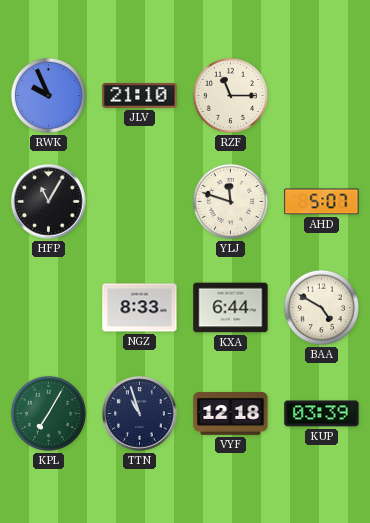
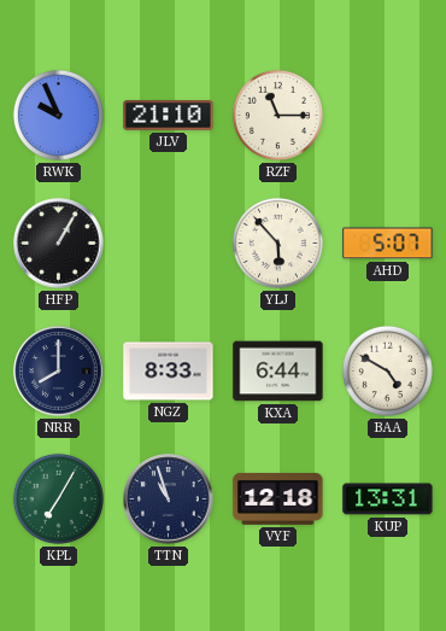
HFP: 11:05 -> 1:05
YLJ: 11:48 -> 5:53
NRR: none -> 8:00
KUP: 03:39 -> 13:31
